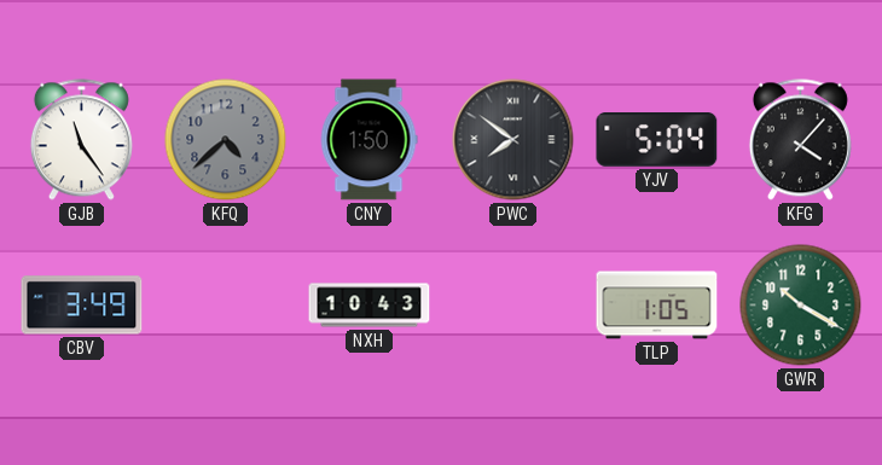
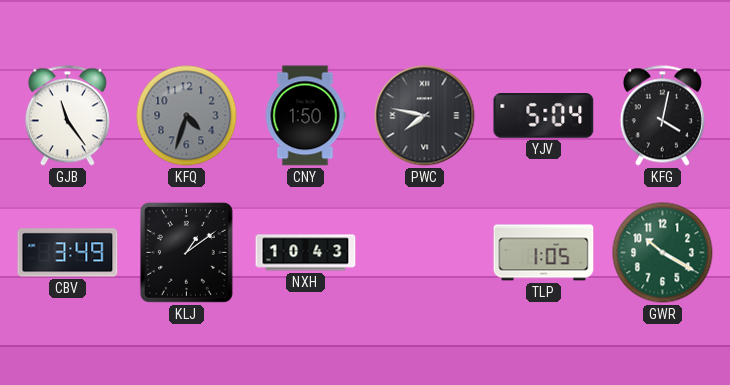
KFQ: 4:38 -> 4:33
PWC: 7:51 -> 7:47
KFG: 4:07 -> 4:02
KLJ: none -> 1:09
